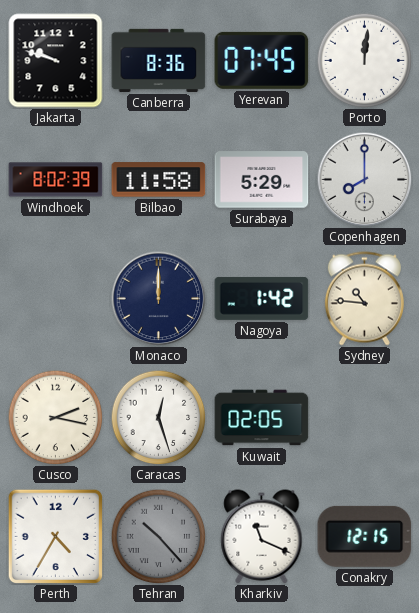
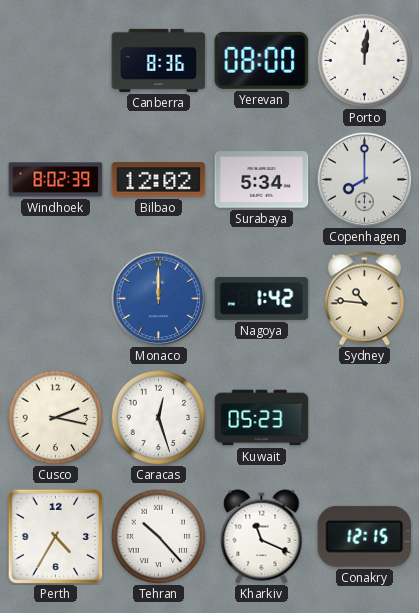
Jakarta: 9:48 -> none
Yerevan: 07:45 -> 08:00
Bilbao: 11:58 -> 12:02
Surabaya: 5:29 -> 5:34
Monaco dial: navy -> blue
Kuwait: 02:05 -> 05:23
Tehran dial: grey -> white
